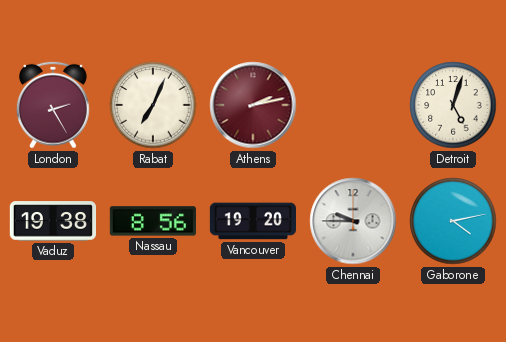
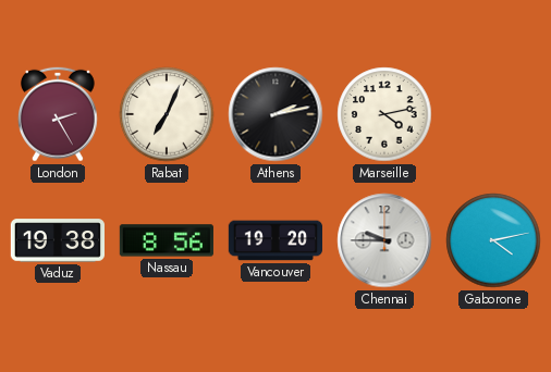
Athens dial: burgundy -> black
Marseille: none -> 4:13
Detroit: 5:03 -> none
